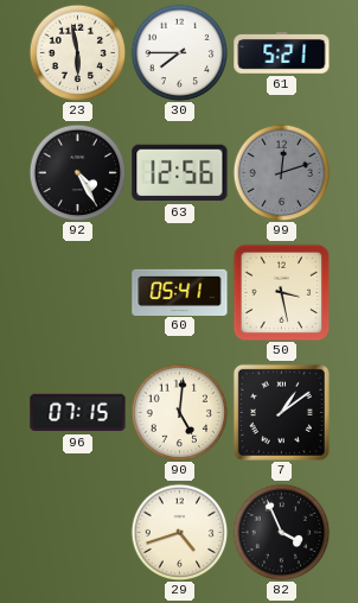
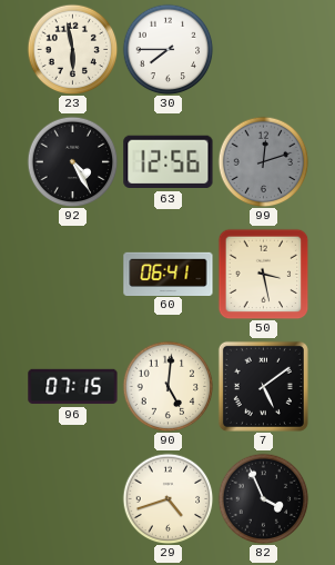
61: 5:21 -> none
60: 05:41 -> 06:41
7: 1:09 -> 5:09
